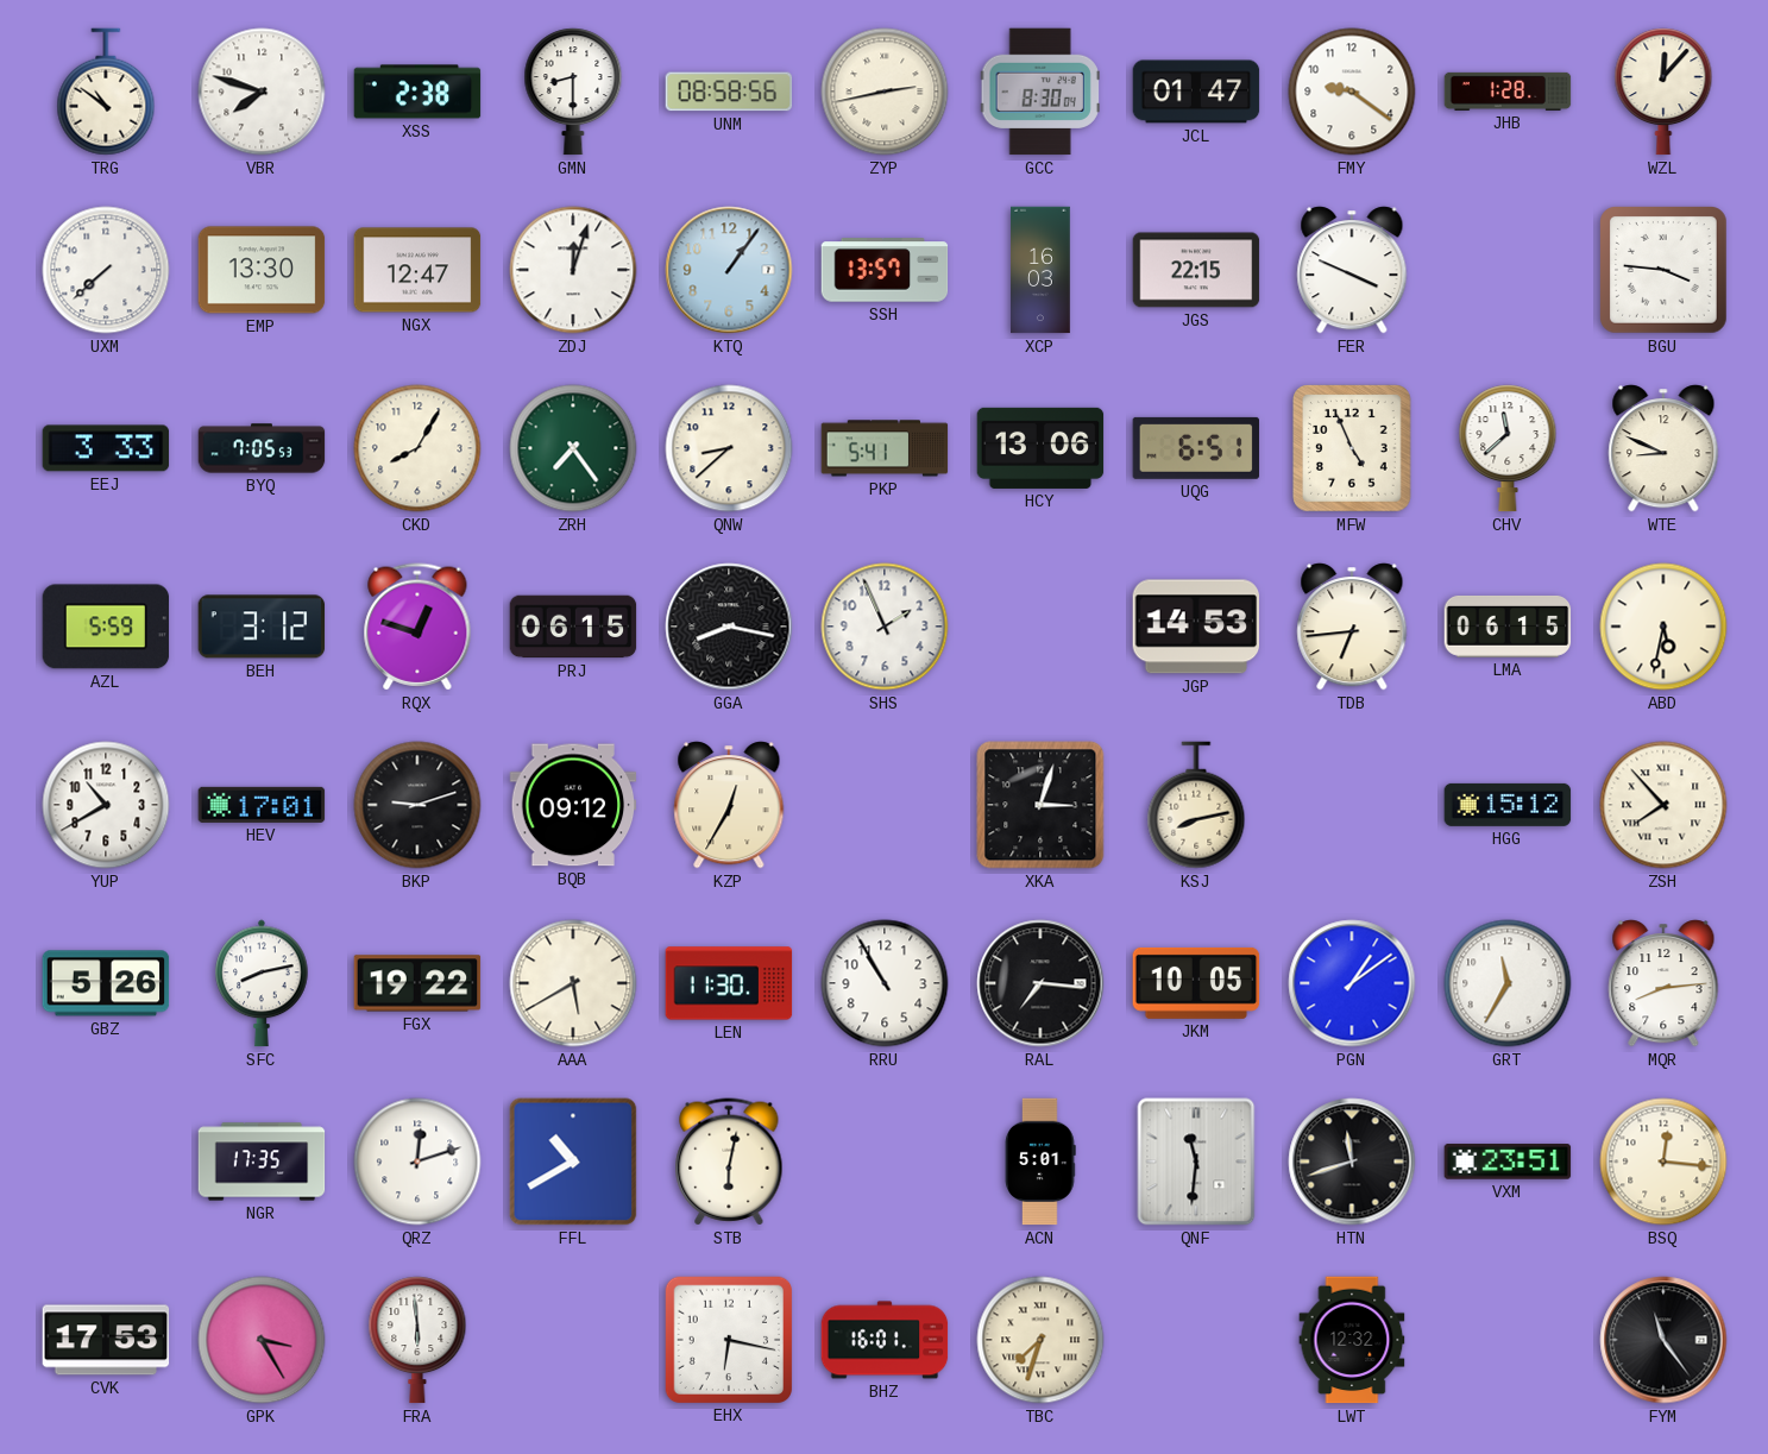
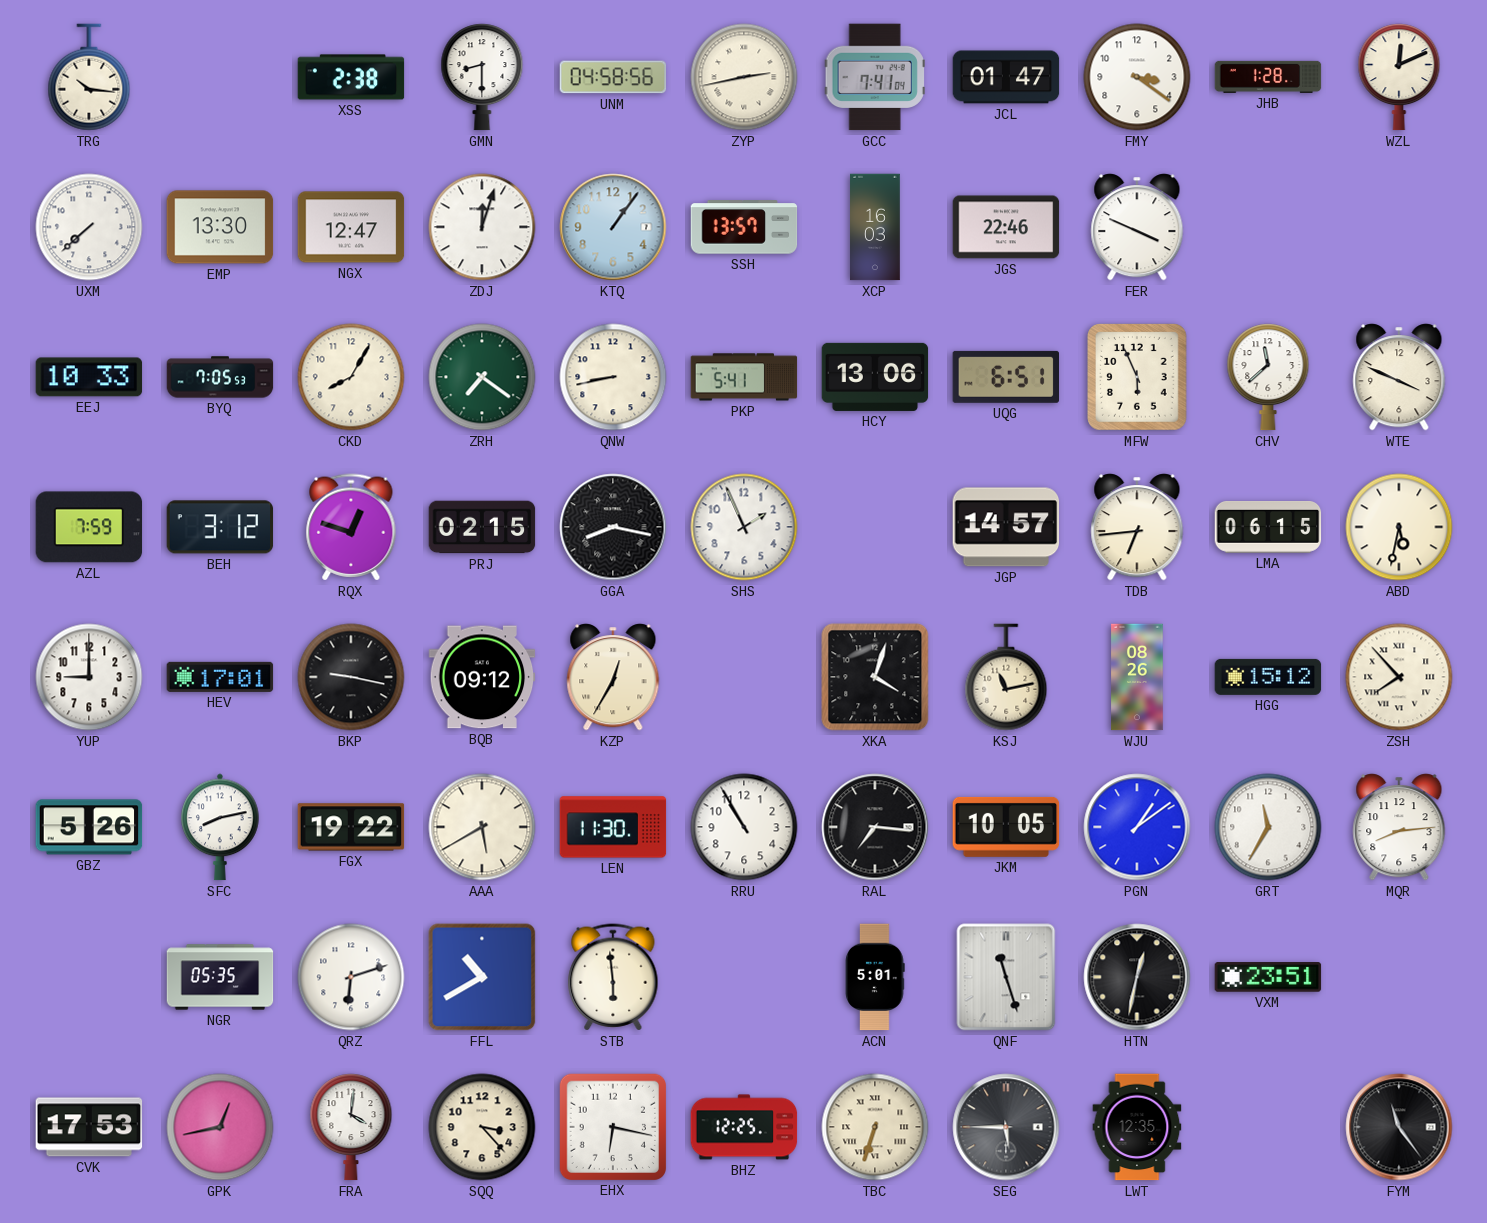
TRG: 10:51 -> 10:16
VBR: 7:48 -> none
UNM: 08:58 -> 04:58
GCC: 8:30 -> 7:41
FMY: 9:21 -> 3:21
WZL: 12:07 -> 12:11
JGS: 22:15 -> 22:46
BGU: 3:46 -> none
EEJ: 3:33 -> 10:33
ZRH: 7:24 -> 7:21
QNW: 8:38 -> 8:43
MFW: 4:56 -> 5:56
WTE: 8:49 -> 3:49
AZL: 5:59 -> 7:59
PRJ: 06:15 -> 02:15
JGP: 14:53 -> 14:57
YUP: 10:40 -> 9:00
BKP: 9:12 -> 9:17
XKA: 3:03 -> 4:03
KSJ: 8:13 -> 11:13
WJU: none -> 08:26
NGR: 17:35 -> 05:35
QRZ: 12:12 -> 6:12
STB: 6:02 -> 5:59
QNF: 11:31 -> 11:27
HTN: 11:42 -> 12:32
BSQ: 12:16 -> none
GPK: 3:25 -> 12:43
FRA: 5:59 -> 4:01
SQQ: none -> 3:23
BHZ: 16:01 -> 12:25
TBC: 7:33 -> 6:33
SEG: none -> 5:45
LWT: 12:32 -> 12:35
